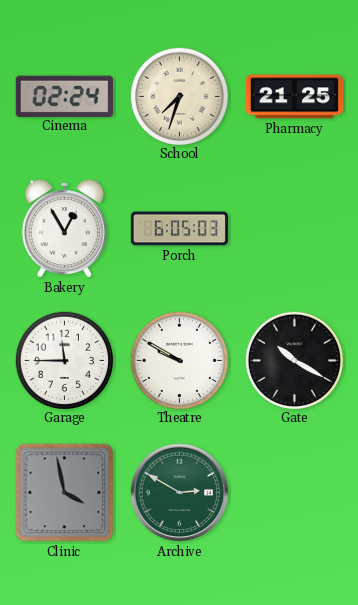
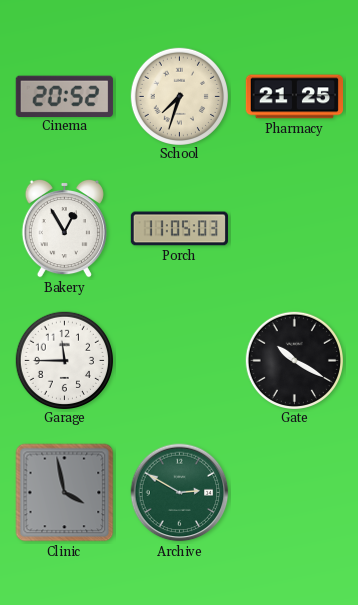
Cinema: 02:24 -> 20:52
Porch: 6:05 -> 11:05
Theatre: 9:50 -> none
